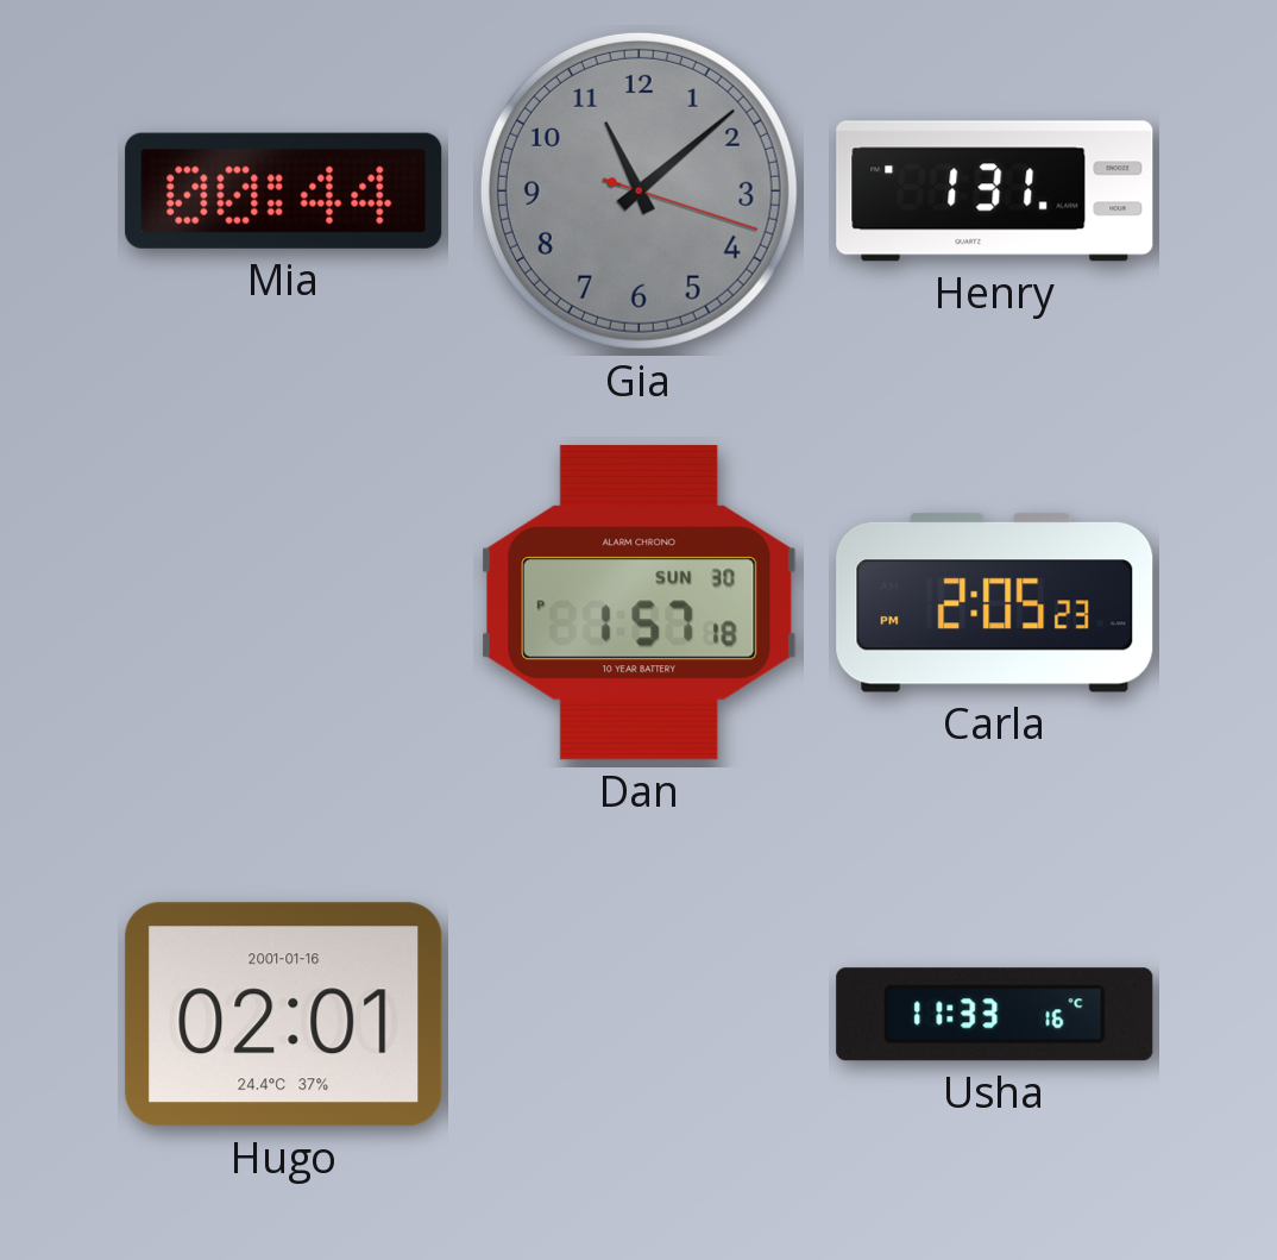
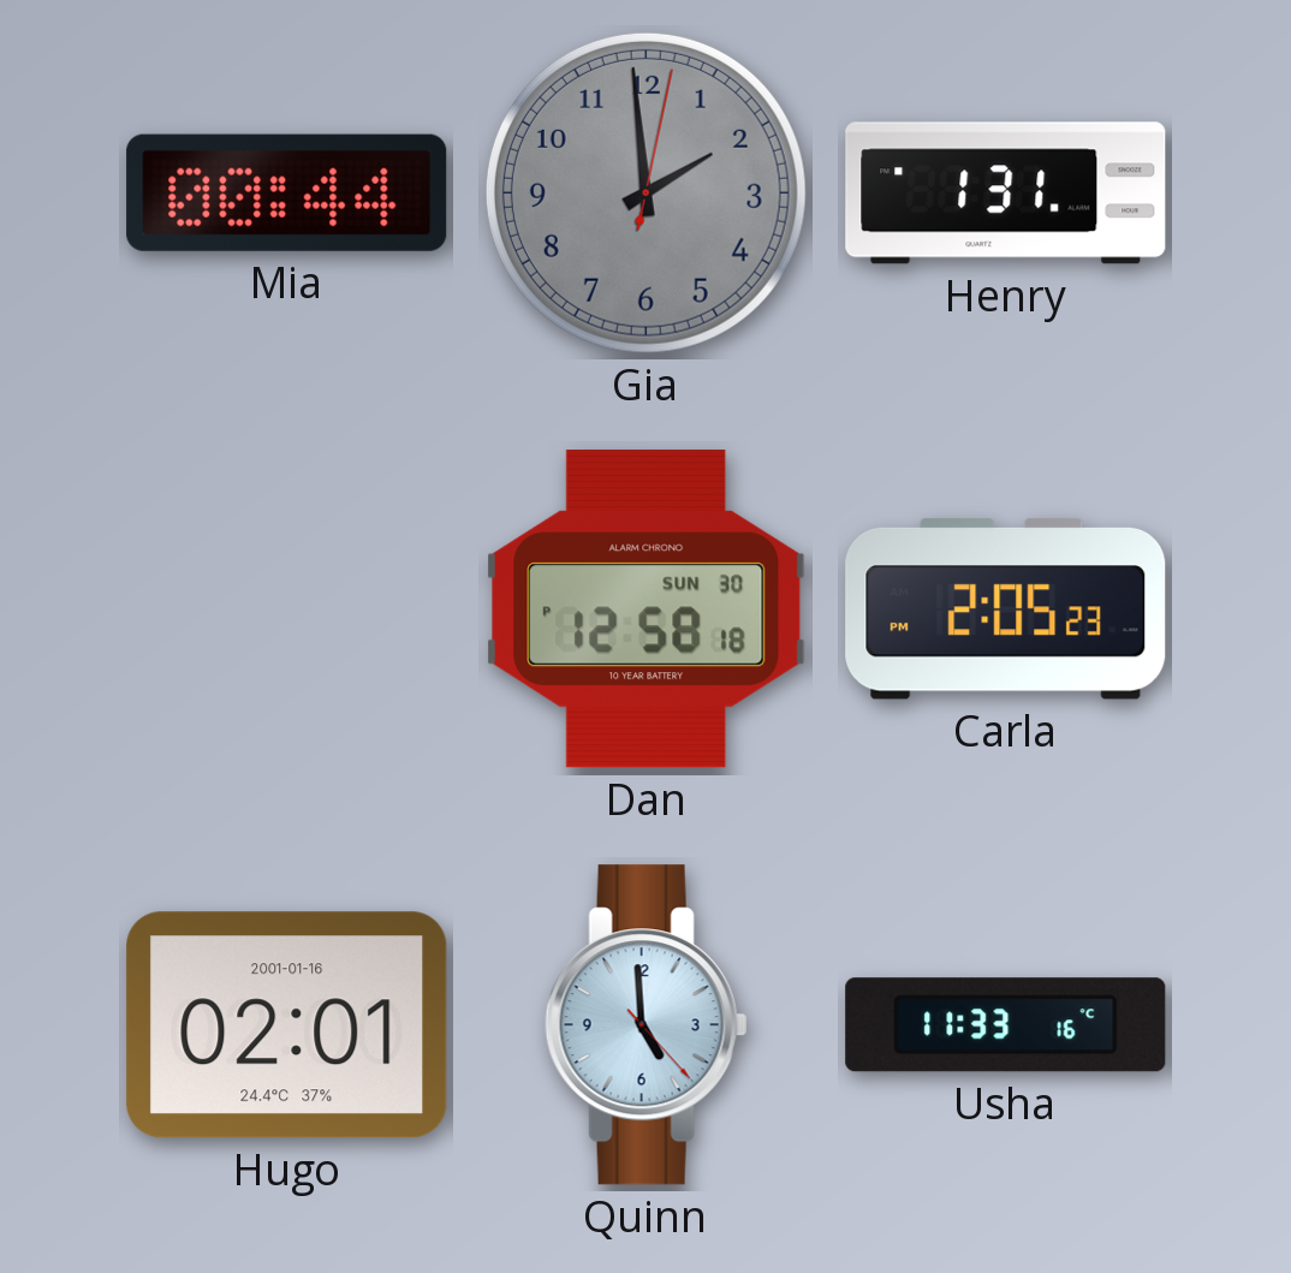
Gia: 11:08 -> 1:59
Dan: 1:57 -> 12:58
Quinn: none -> 4:59
